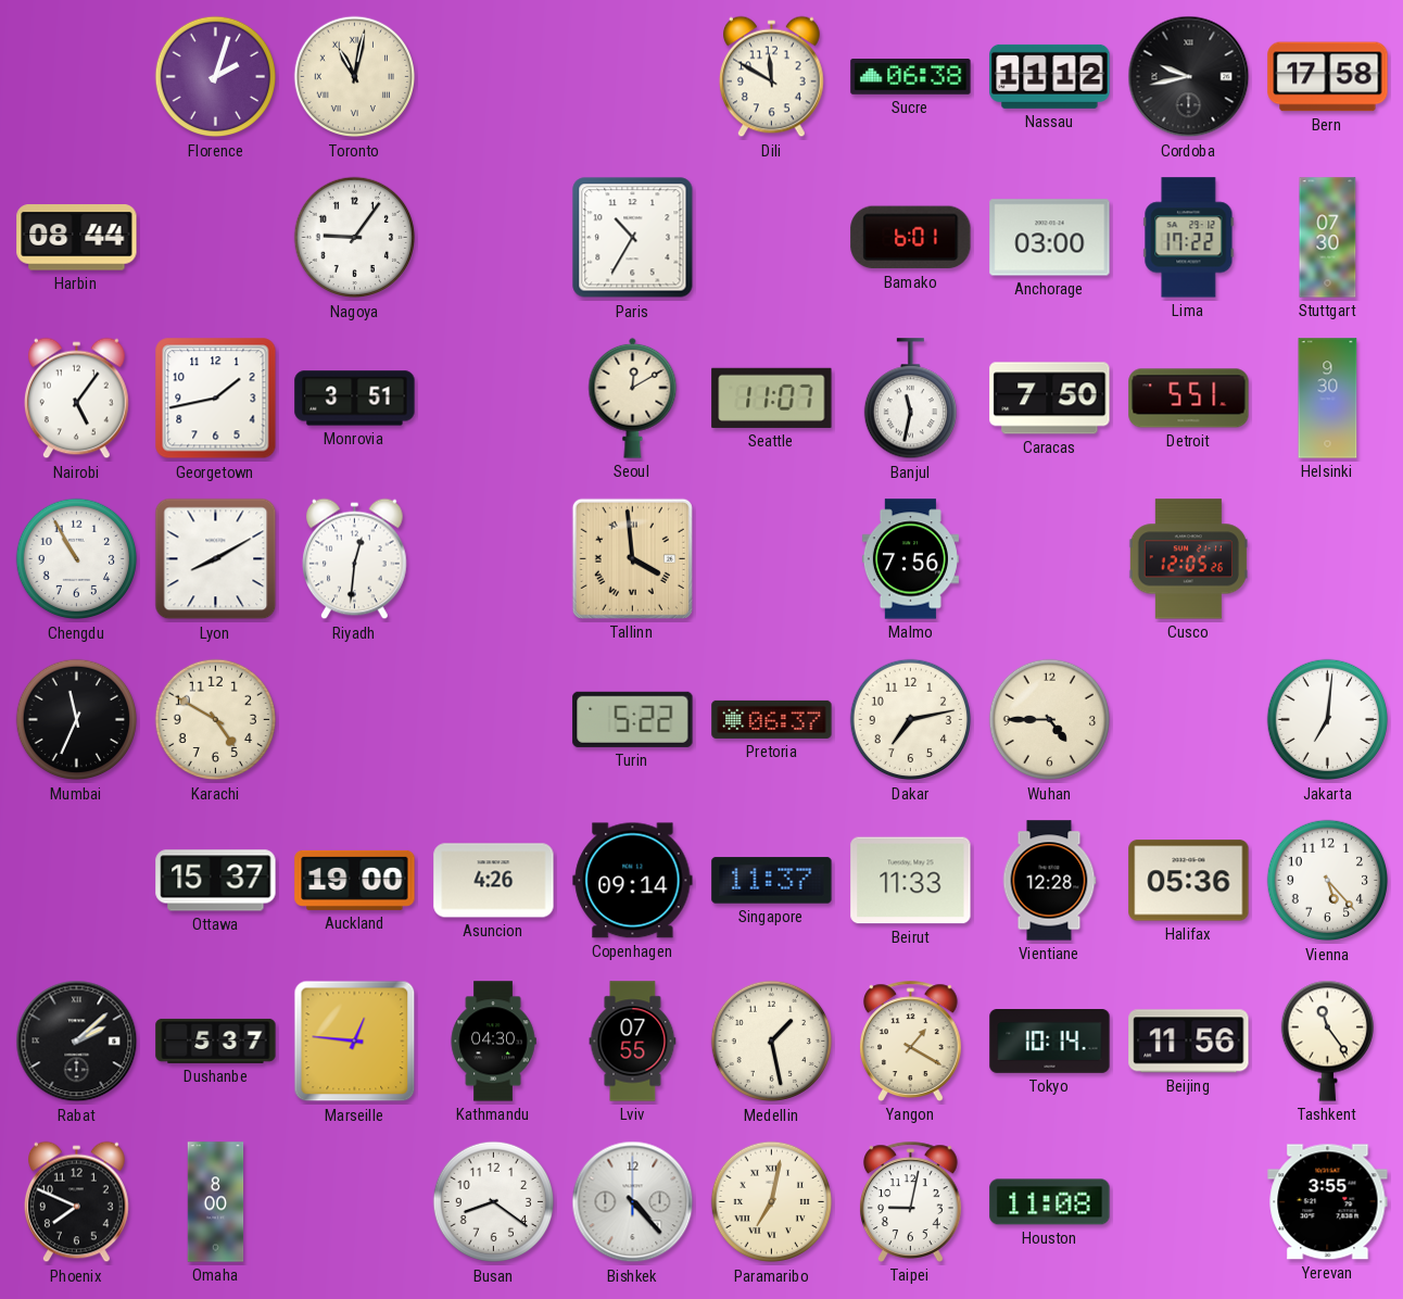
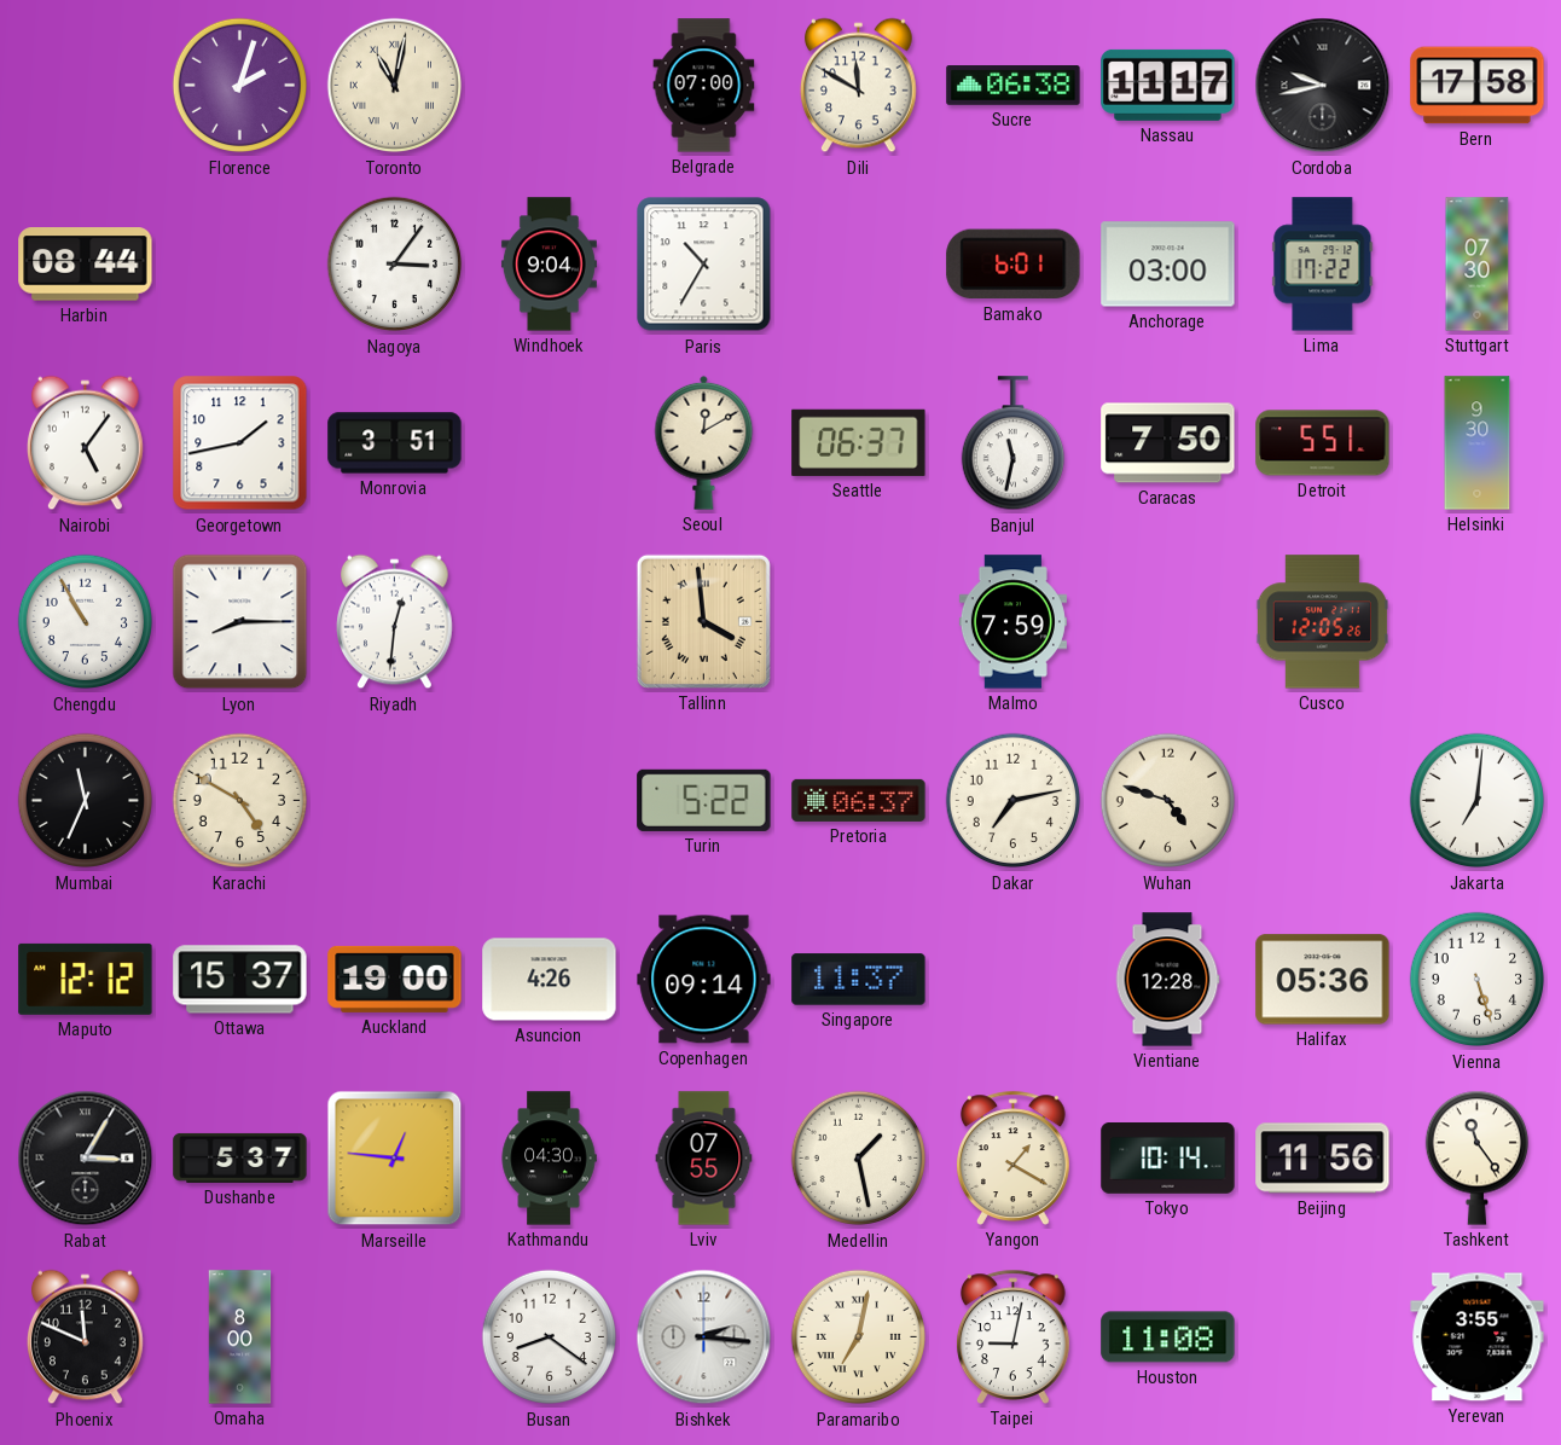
Belgrade: none -> 07:00
Nassau: 11:12 -> 11:17
Nagoya: 9:06 -> 3:06
Windhoek: none -> 9:04
Seattle: 11:07 -> 06:37
Lyon: 8:10 -> 8:15
Malmo: 7:56 -> 7:59
Wuhan: 4:45 -> 4:48
Maputo: none -> 12:12
Beirut: 11:33 -> none
Vienna: 5:23 -> 5:27
Rabat: 2:08 -> 3:05
Phoenix: 7:49 -> 11:49
Bishkek: 4:23 -> 2:16
